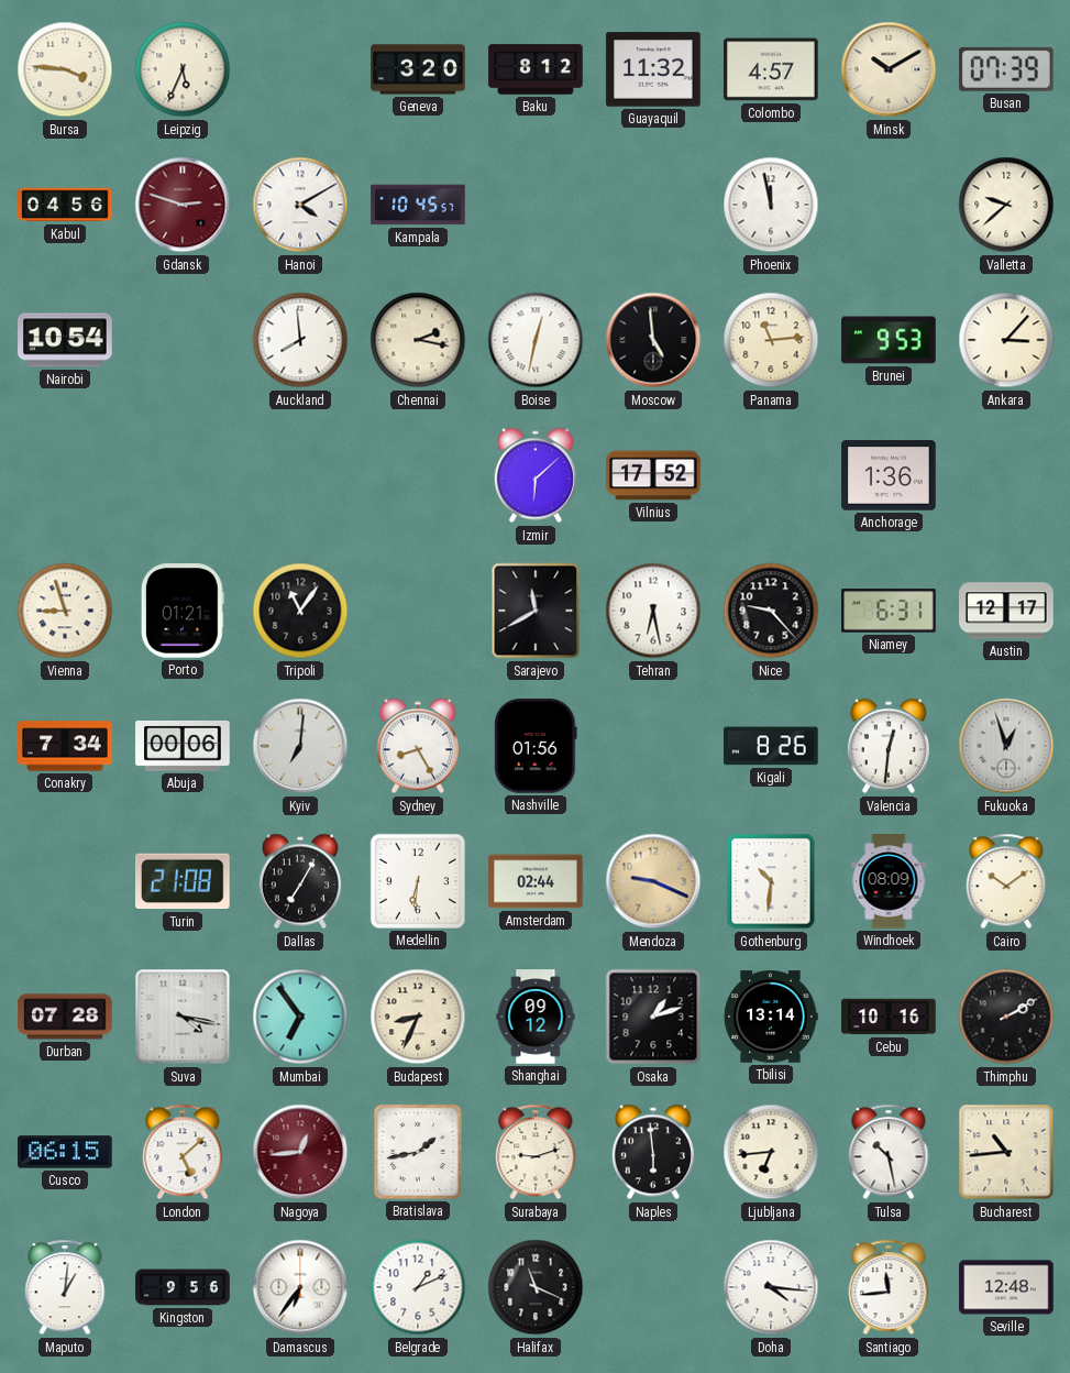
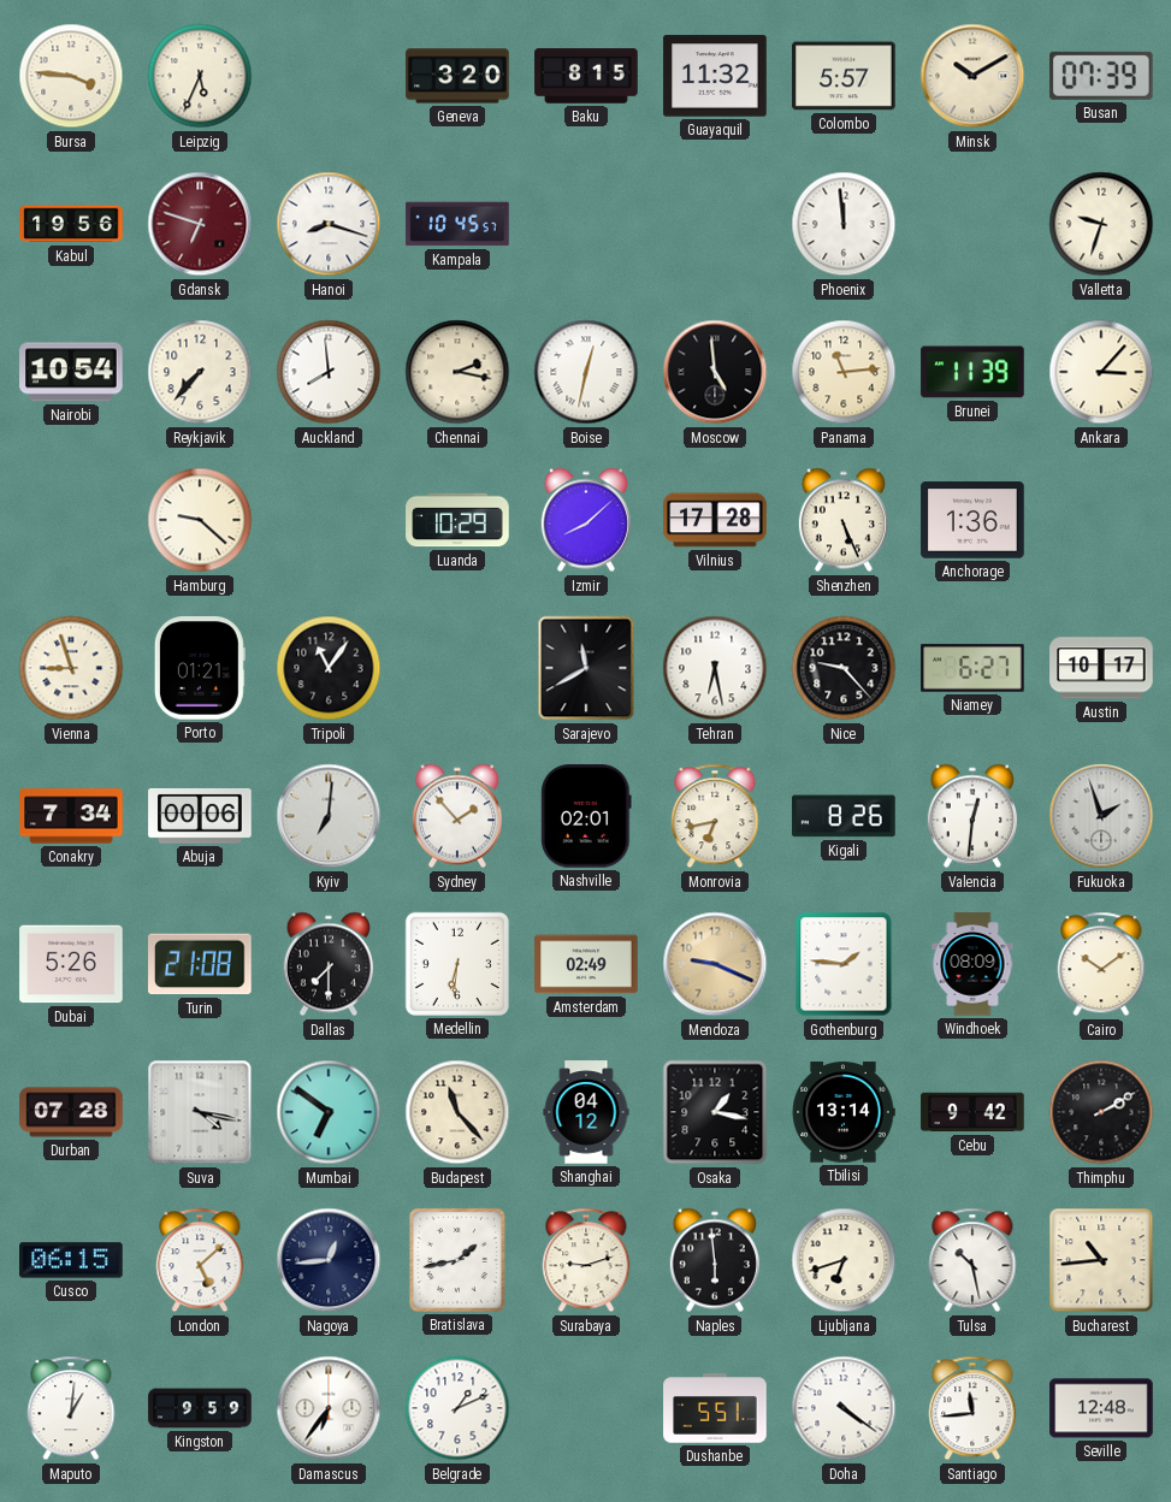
Baku: 8:12 -> 8:15
Colombo: 4:57 -> 5:57
Kabul: 04:56 -> 19:56
Gdansk: 2:48 -> 6:48
Hanoi: 4:10 -> 8:18
Phoenix: 11:58 -> 11:59
Valletta: 9:38 -> 9:33
Reykjavik: none -> 7:37
Brunei: 9:53 -> 11:39
Hamburg: none -> 9:22
Luanda: none -> 10:29
Izmir: 6:08 -> 8:08
Vilnius: 17:52 -> 17:28
Shenzhen: none -> 5:26
Niamey: 6:31 -> 6:27
Austin: 12:17 -> 10:17
Sydney: 8:25 -> 1:53
Nashville: 01:56 -> 02:01
Monrovia: none -> 6:43
Fukuoka: 12:57 -> 1:57
Dubai: none -> 5:26
Dallas: 7:05 -> 7:30
Amsterdam: 02:44 -> 02:49
Gothenburg: 10:31 -> 1:46
Mumbai: 6:54 -> 6:51
Budapest: 8:34 -> 11:23
Shanghai: 09:12 -> 04:12
Osaka: 1:12 -> 1:17
Cebu: 10:16 -> 9:42
Nagoya dial: burgundy -> navy
Ljubljana: 6:44 -> 6:42
Kingston: 9:56 -> 9:59
Halifax: 11:19 -> none
Dushanbe: none -> 5:51
Doha: 4:16 -> 4:21
